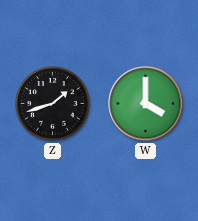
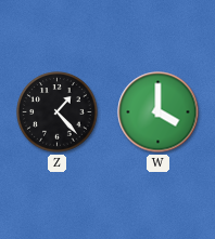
Z: 1:42 -> 1:23
